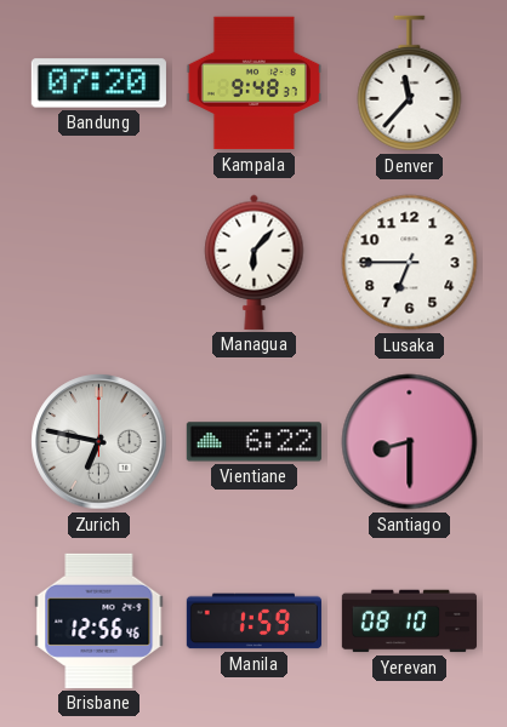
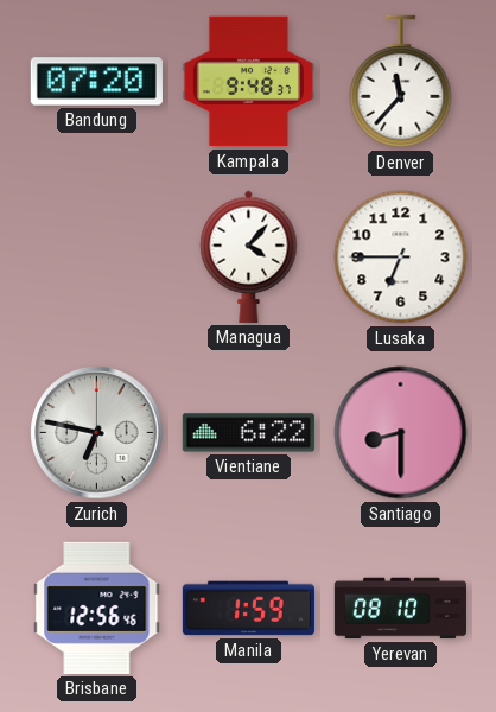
Managua: 6:07 -> 4:07
